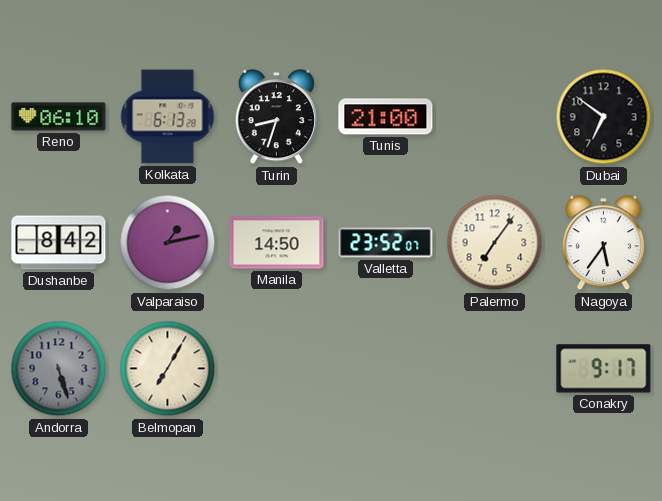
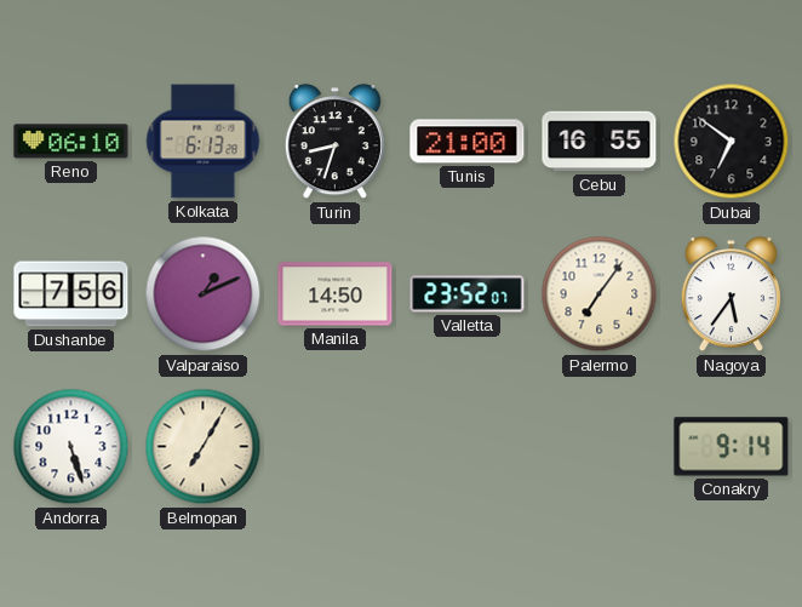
Cebu: none -> 16:55
Dushanbe: 8:42 -> 7:56
Valparaiso: 1:13 -> 1:11
Andorra dial: grey -> white
Conakry: 9:17 -> 9:14
